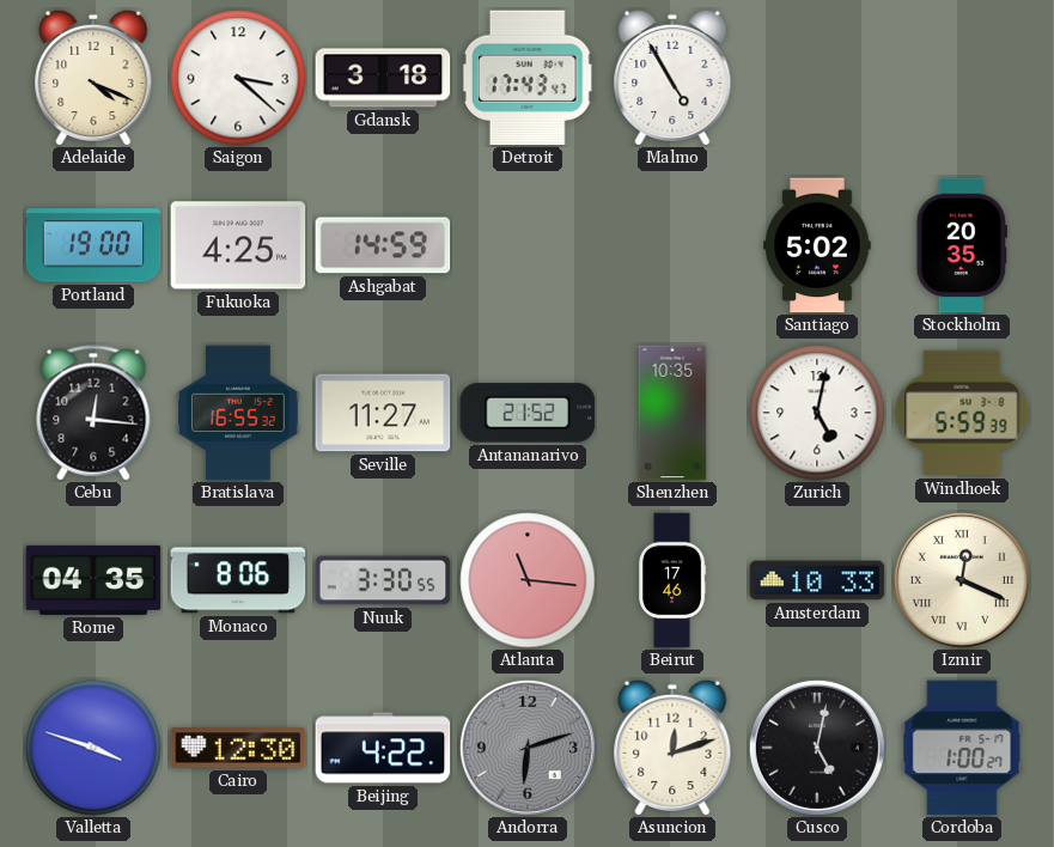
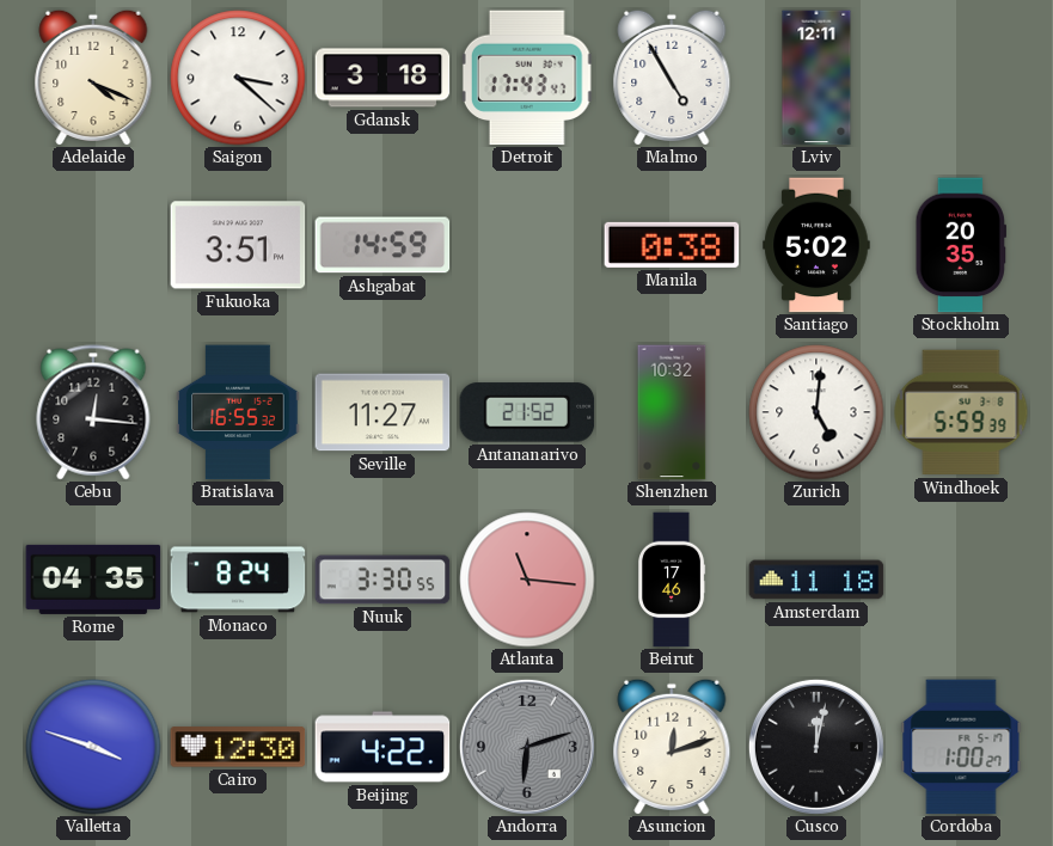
Lviv: none -> 12:11
Portland: 19:00 -> none
Fukuoka: 4:25 -> 3:51
Manila: none -> 0:38
Shenzhen: 10:35 -> 10:32
Zurich: 5:02 -> 5:01
Monaco: 8:06 -> 8:24
Amsterdam: 10:33 -> 11:18
Izmir: 12:19 -> none
Cusco: 5:02 -> 12:02
